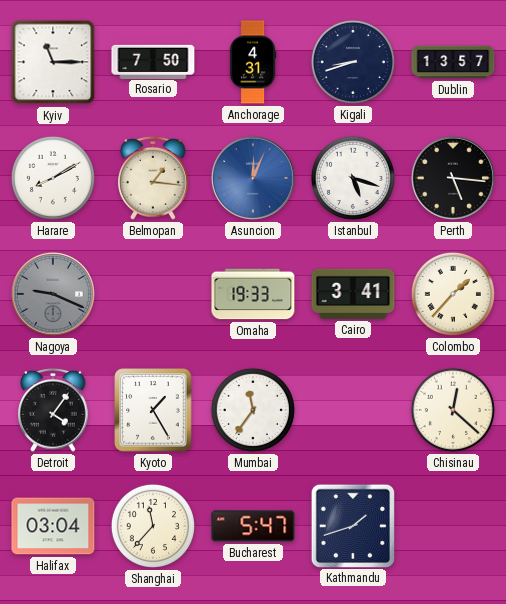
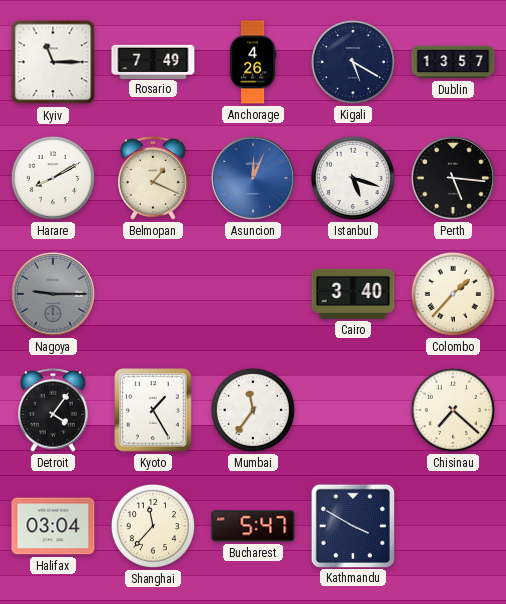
Rosario: 7:50 -> 7:49
Anchorage: 4:31 -> 4:26
Kigali: 8:42 -> 5:20
Belmopan: 1:16 -> 1:19
Nagoya: 9:19 -> 9:15
Omaha: 19:33 -> none
Cairo: 3:41 -> 3:40
Chisinau: 12:22 -> 7:22
Kathmandu: 1:42 -> 3:50
